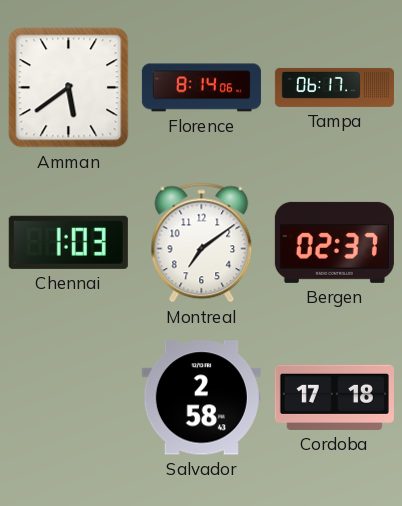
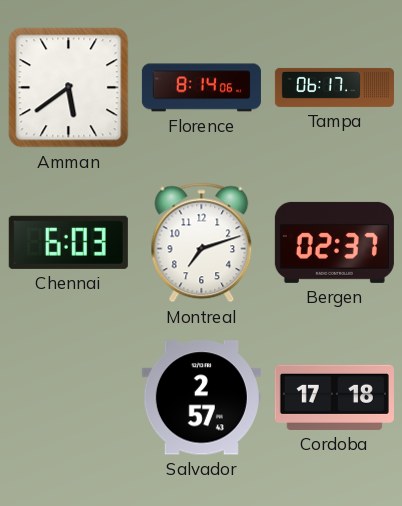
Chennai: 1:03 -> 6:03
Montreal: 7:09 -> 7:12
Salvador: 2:58 -> 2:57
